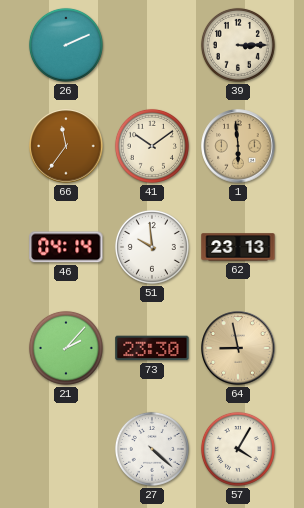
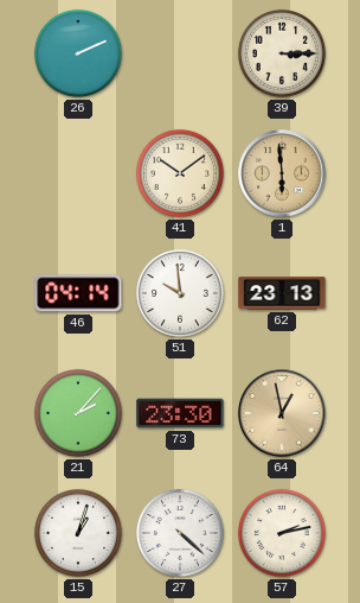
66: 11:36 -> none
64: 8:58 -> 12:58
15: none -> 1:03
57: 4:05 -> 2:13
